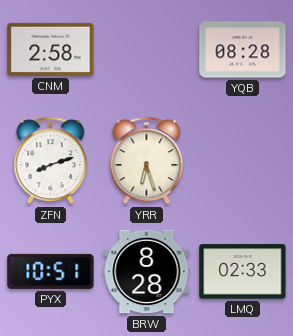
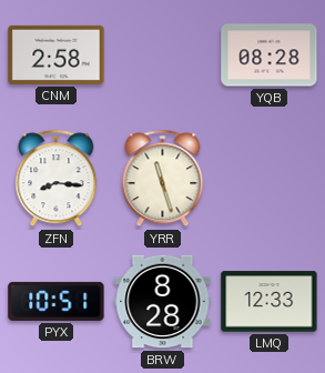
ZFN: 8:12 -> 8:16
YRR: 6:27 -> 11:27
LMQ: 02:33 -> 12:33
